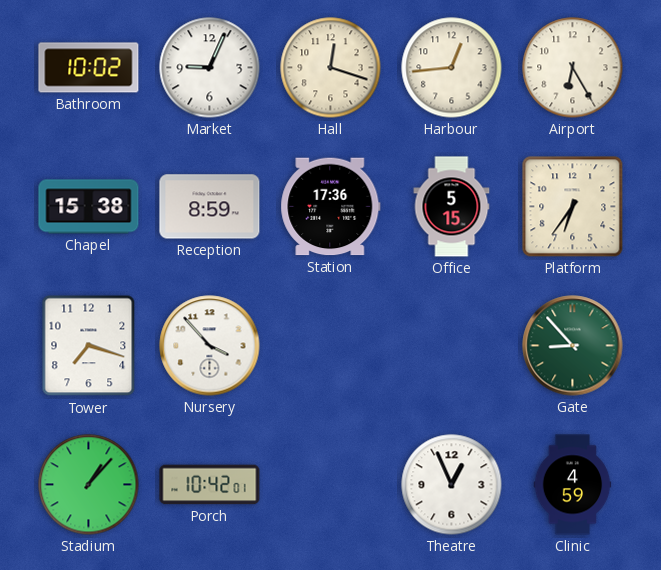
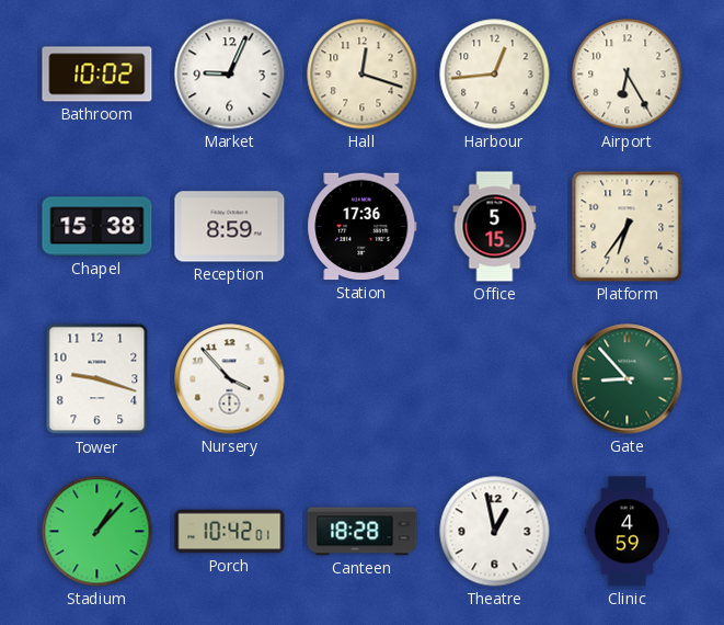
Tower: 7:18 -> 9:18
Canteen: none -> 18:28
Theatre: 12:56 -> 12:58
